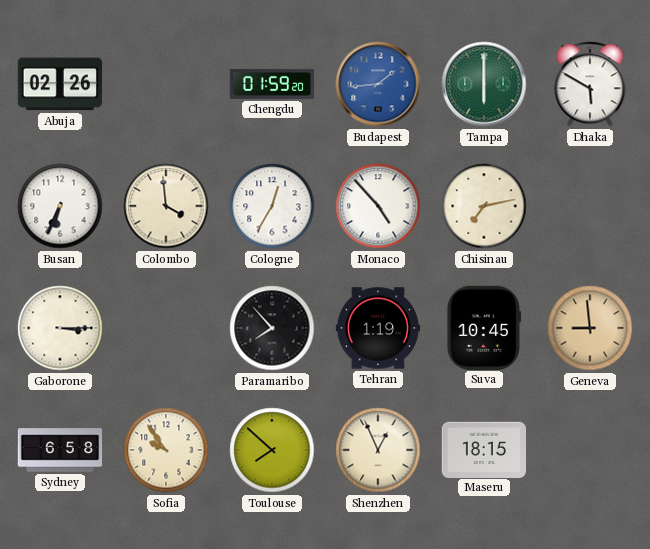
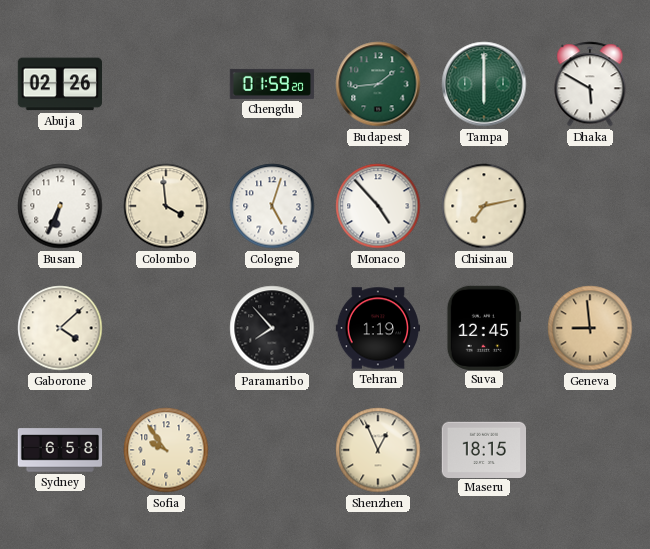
Budapest dial: blue -> green
Cologne: 12:35 -> 5:03
Gaborone: 3:15 -> 4:08
Suva: 10:45 -> 12:45
Toulouse: 7:52 -> none
